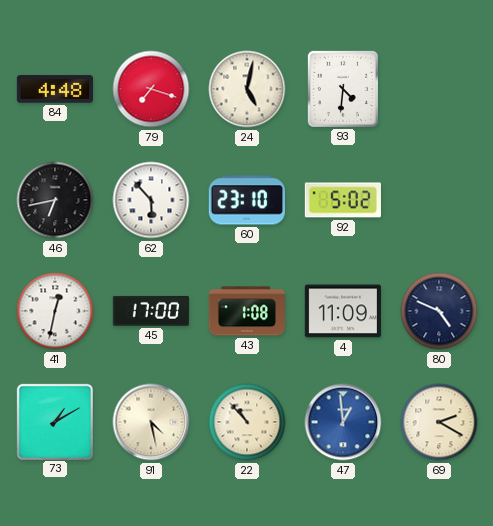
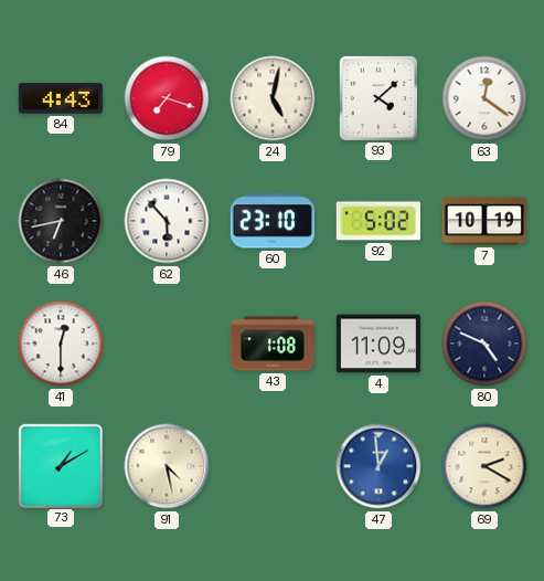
84: 4:48 -> 4:43
93: 4:31 -> 4:08
63: none -> 12:21
7: none -> 10:19
41: 12:32 -> 12:30
45: 17:00 -> none
22: 10:53 -> none
